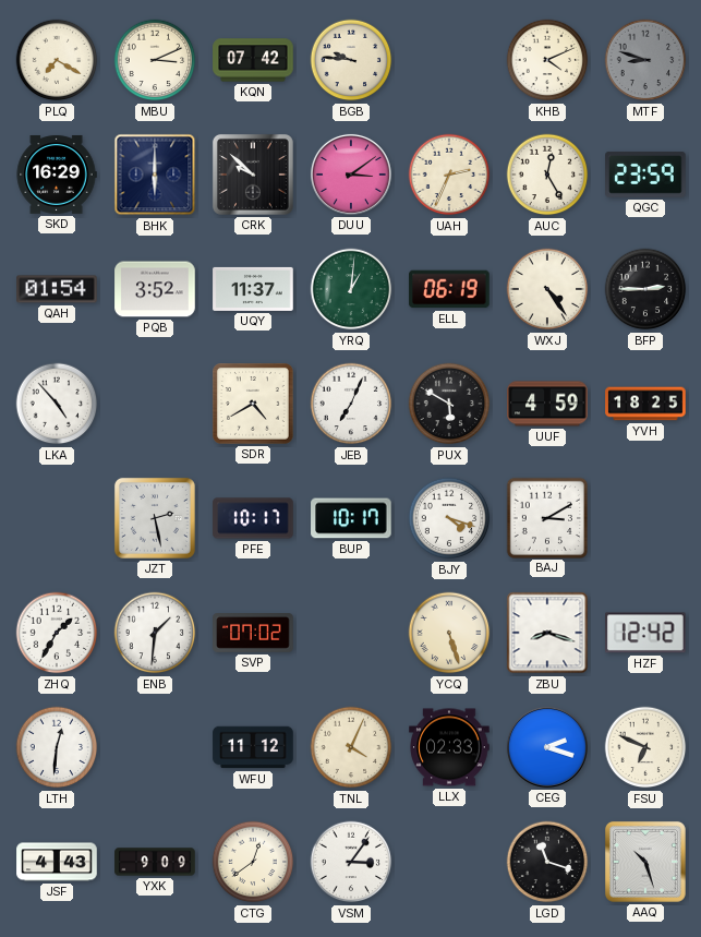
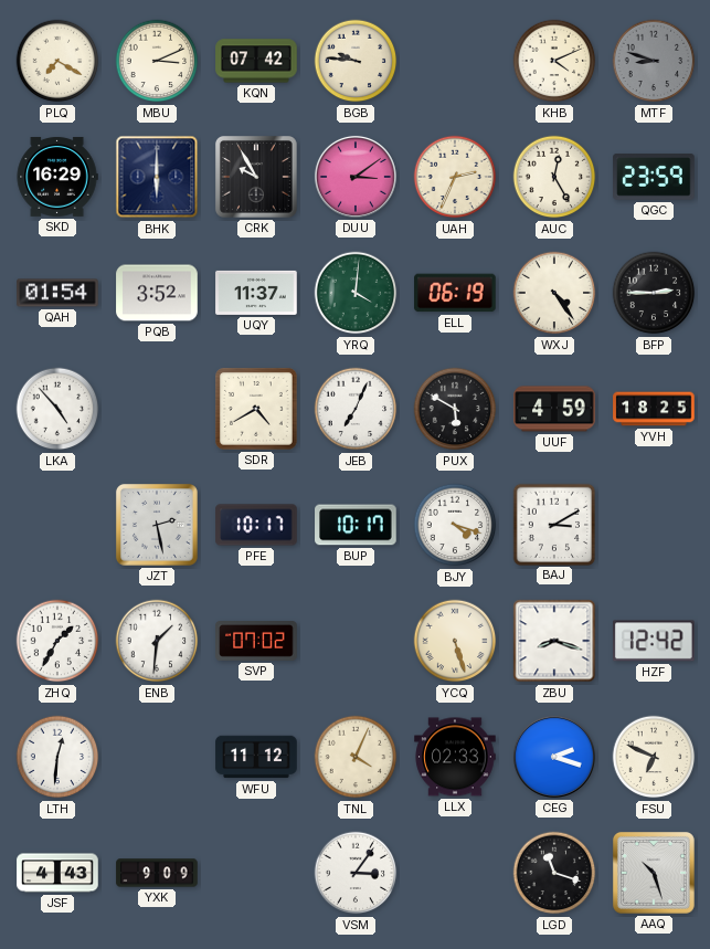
CRK: 9:52 -> 9:55
YRQ: 1:01 -> 4:01
CTG: 12:39 -> none
